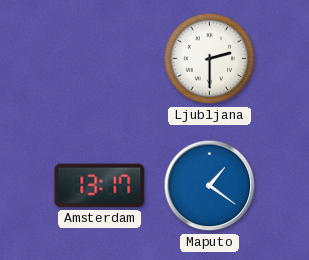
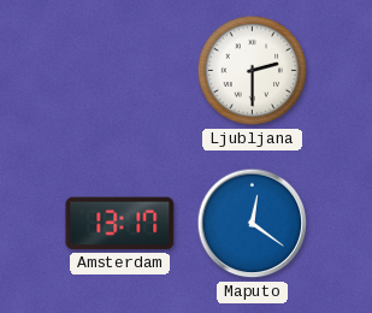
Maputo: 1:21 -> 12:21
